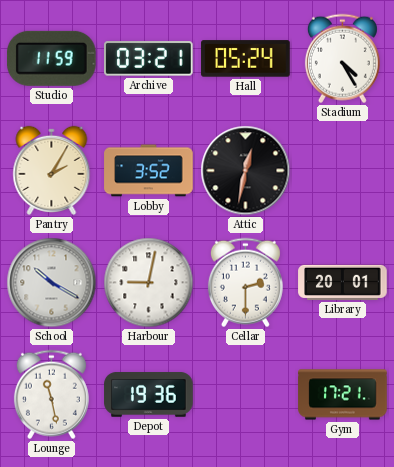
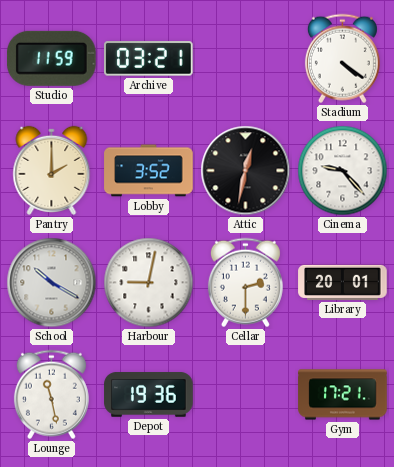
Hall: 05:24 -> none
Stadium: 4:25 -> 4:21
Pantry: 2:05 -> 2:00
Cinema: none -> 9:23
